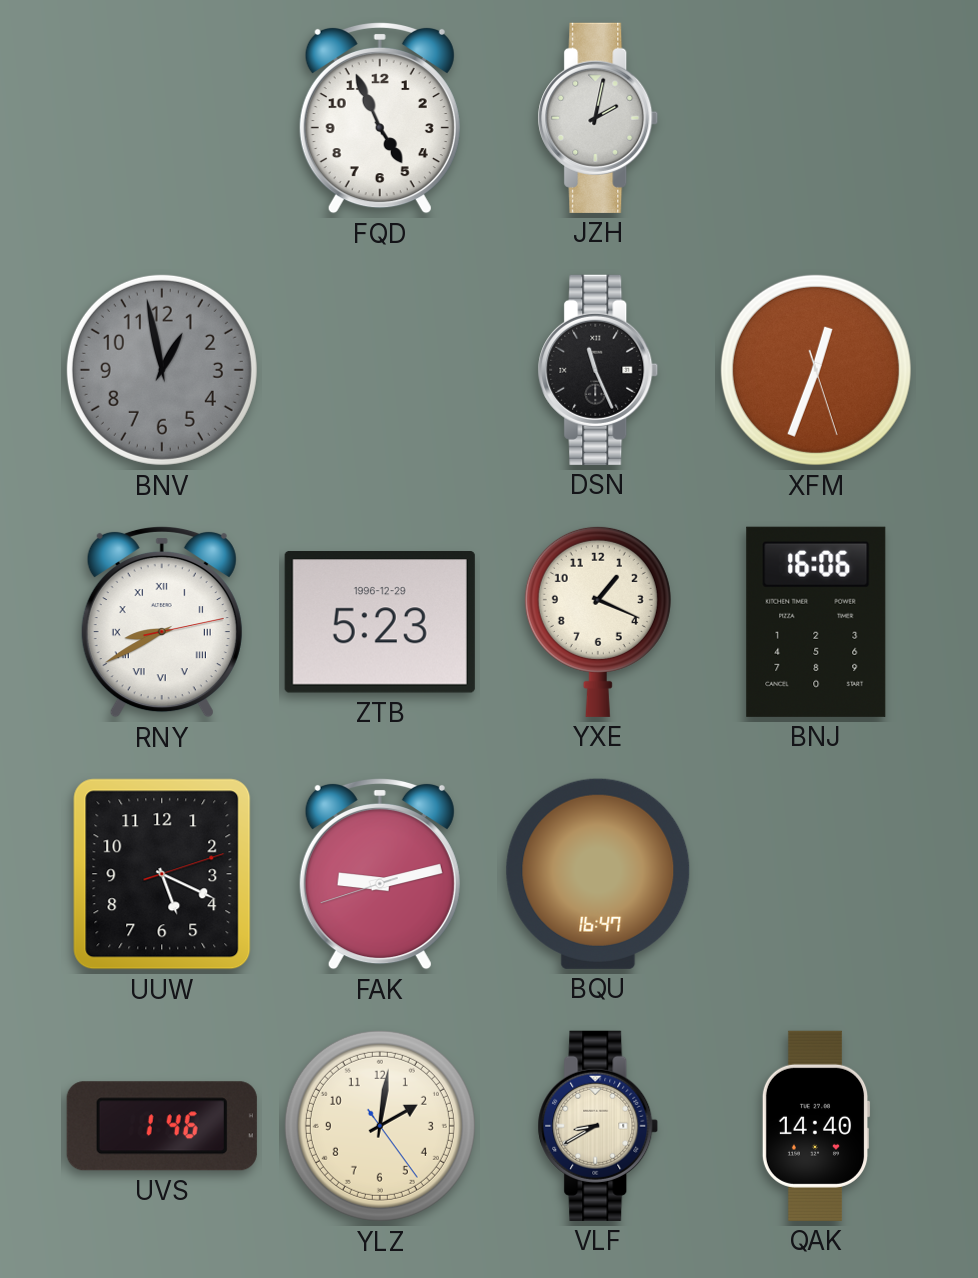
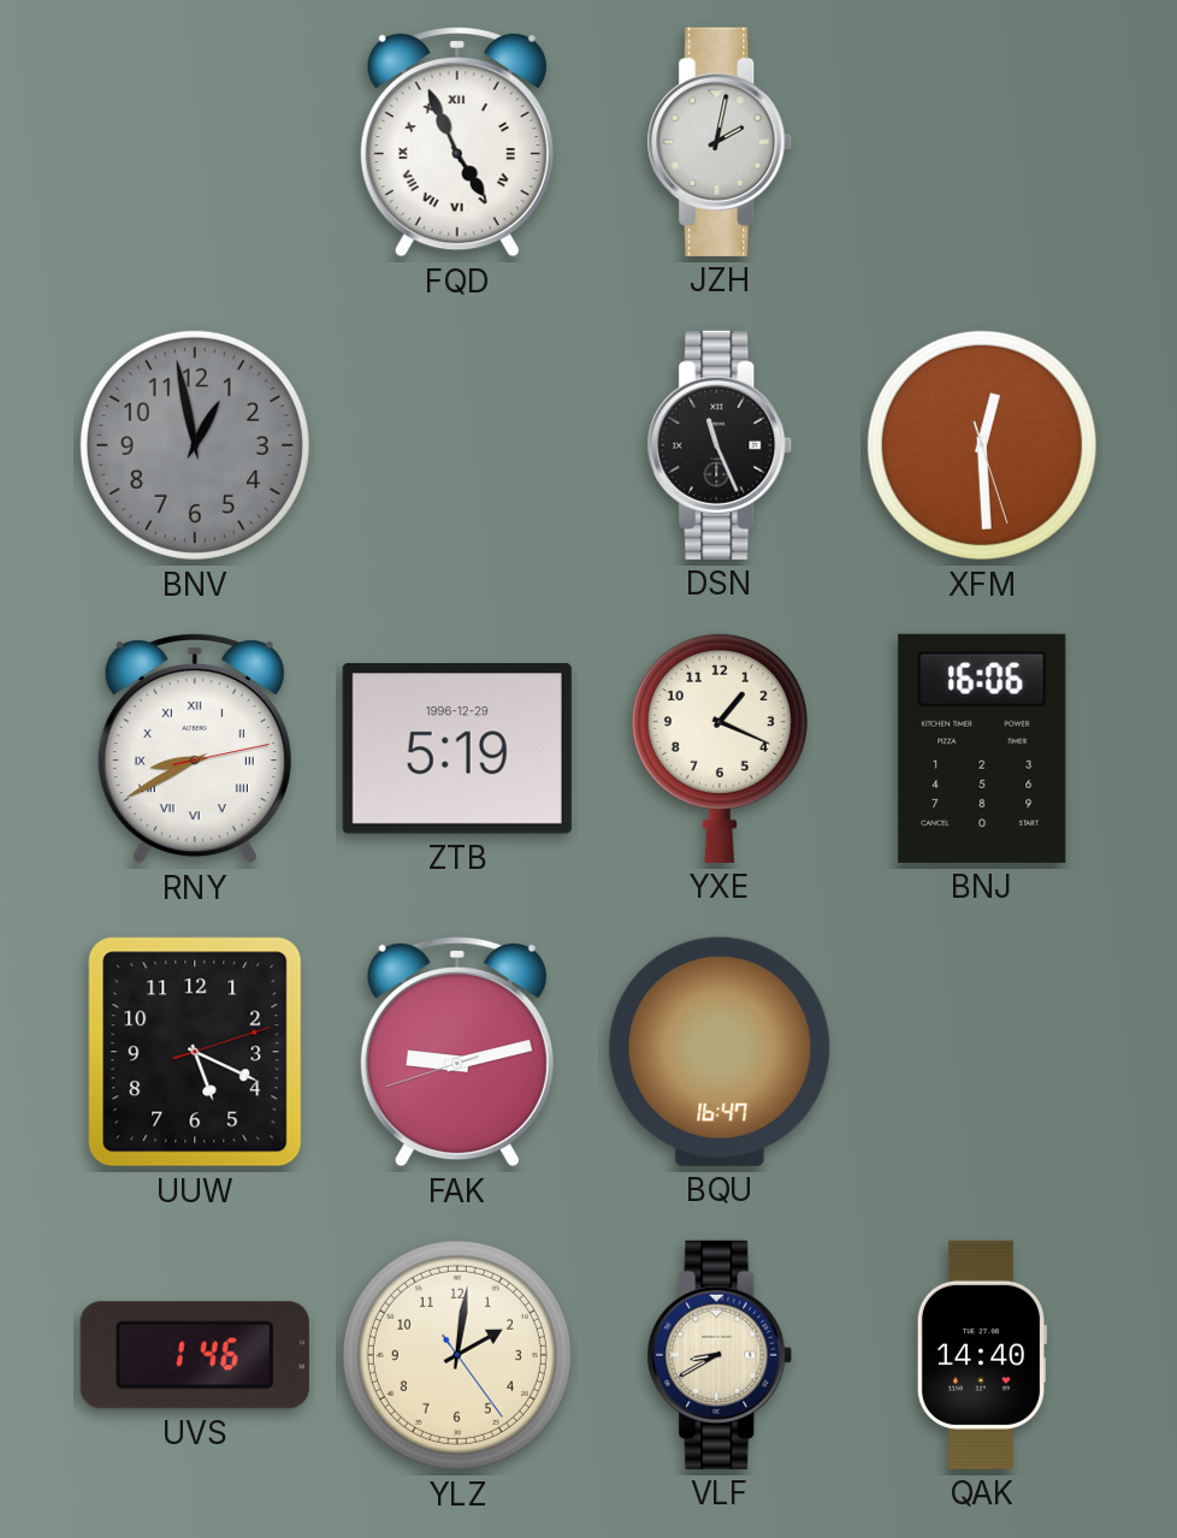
FQD numerals: Arabic -> Roman
XFM: 12:33 -> 12:29
ZTB: 5:23 -> 5:19
